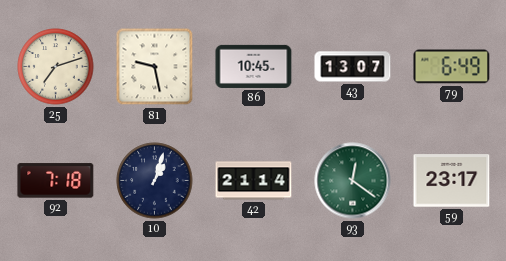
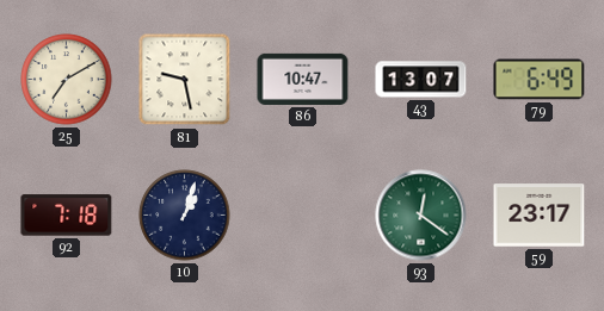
25: 7:12 -> 7:10
86: 10:45 -> 10:47
42: 21:14 -> none
